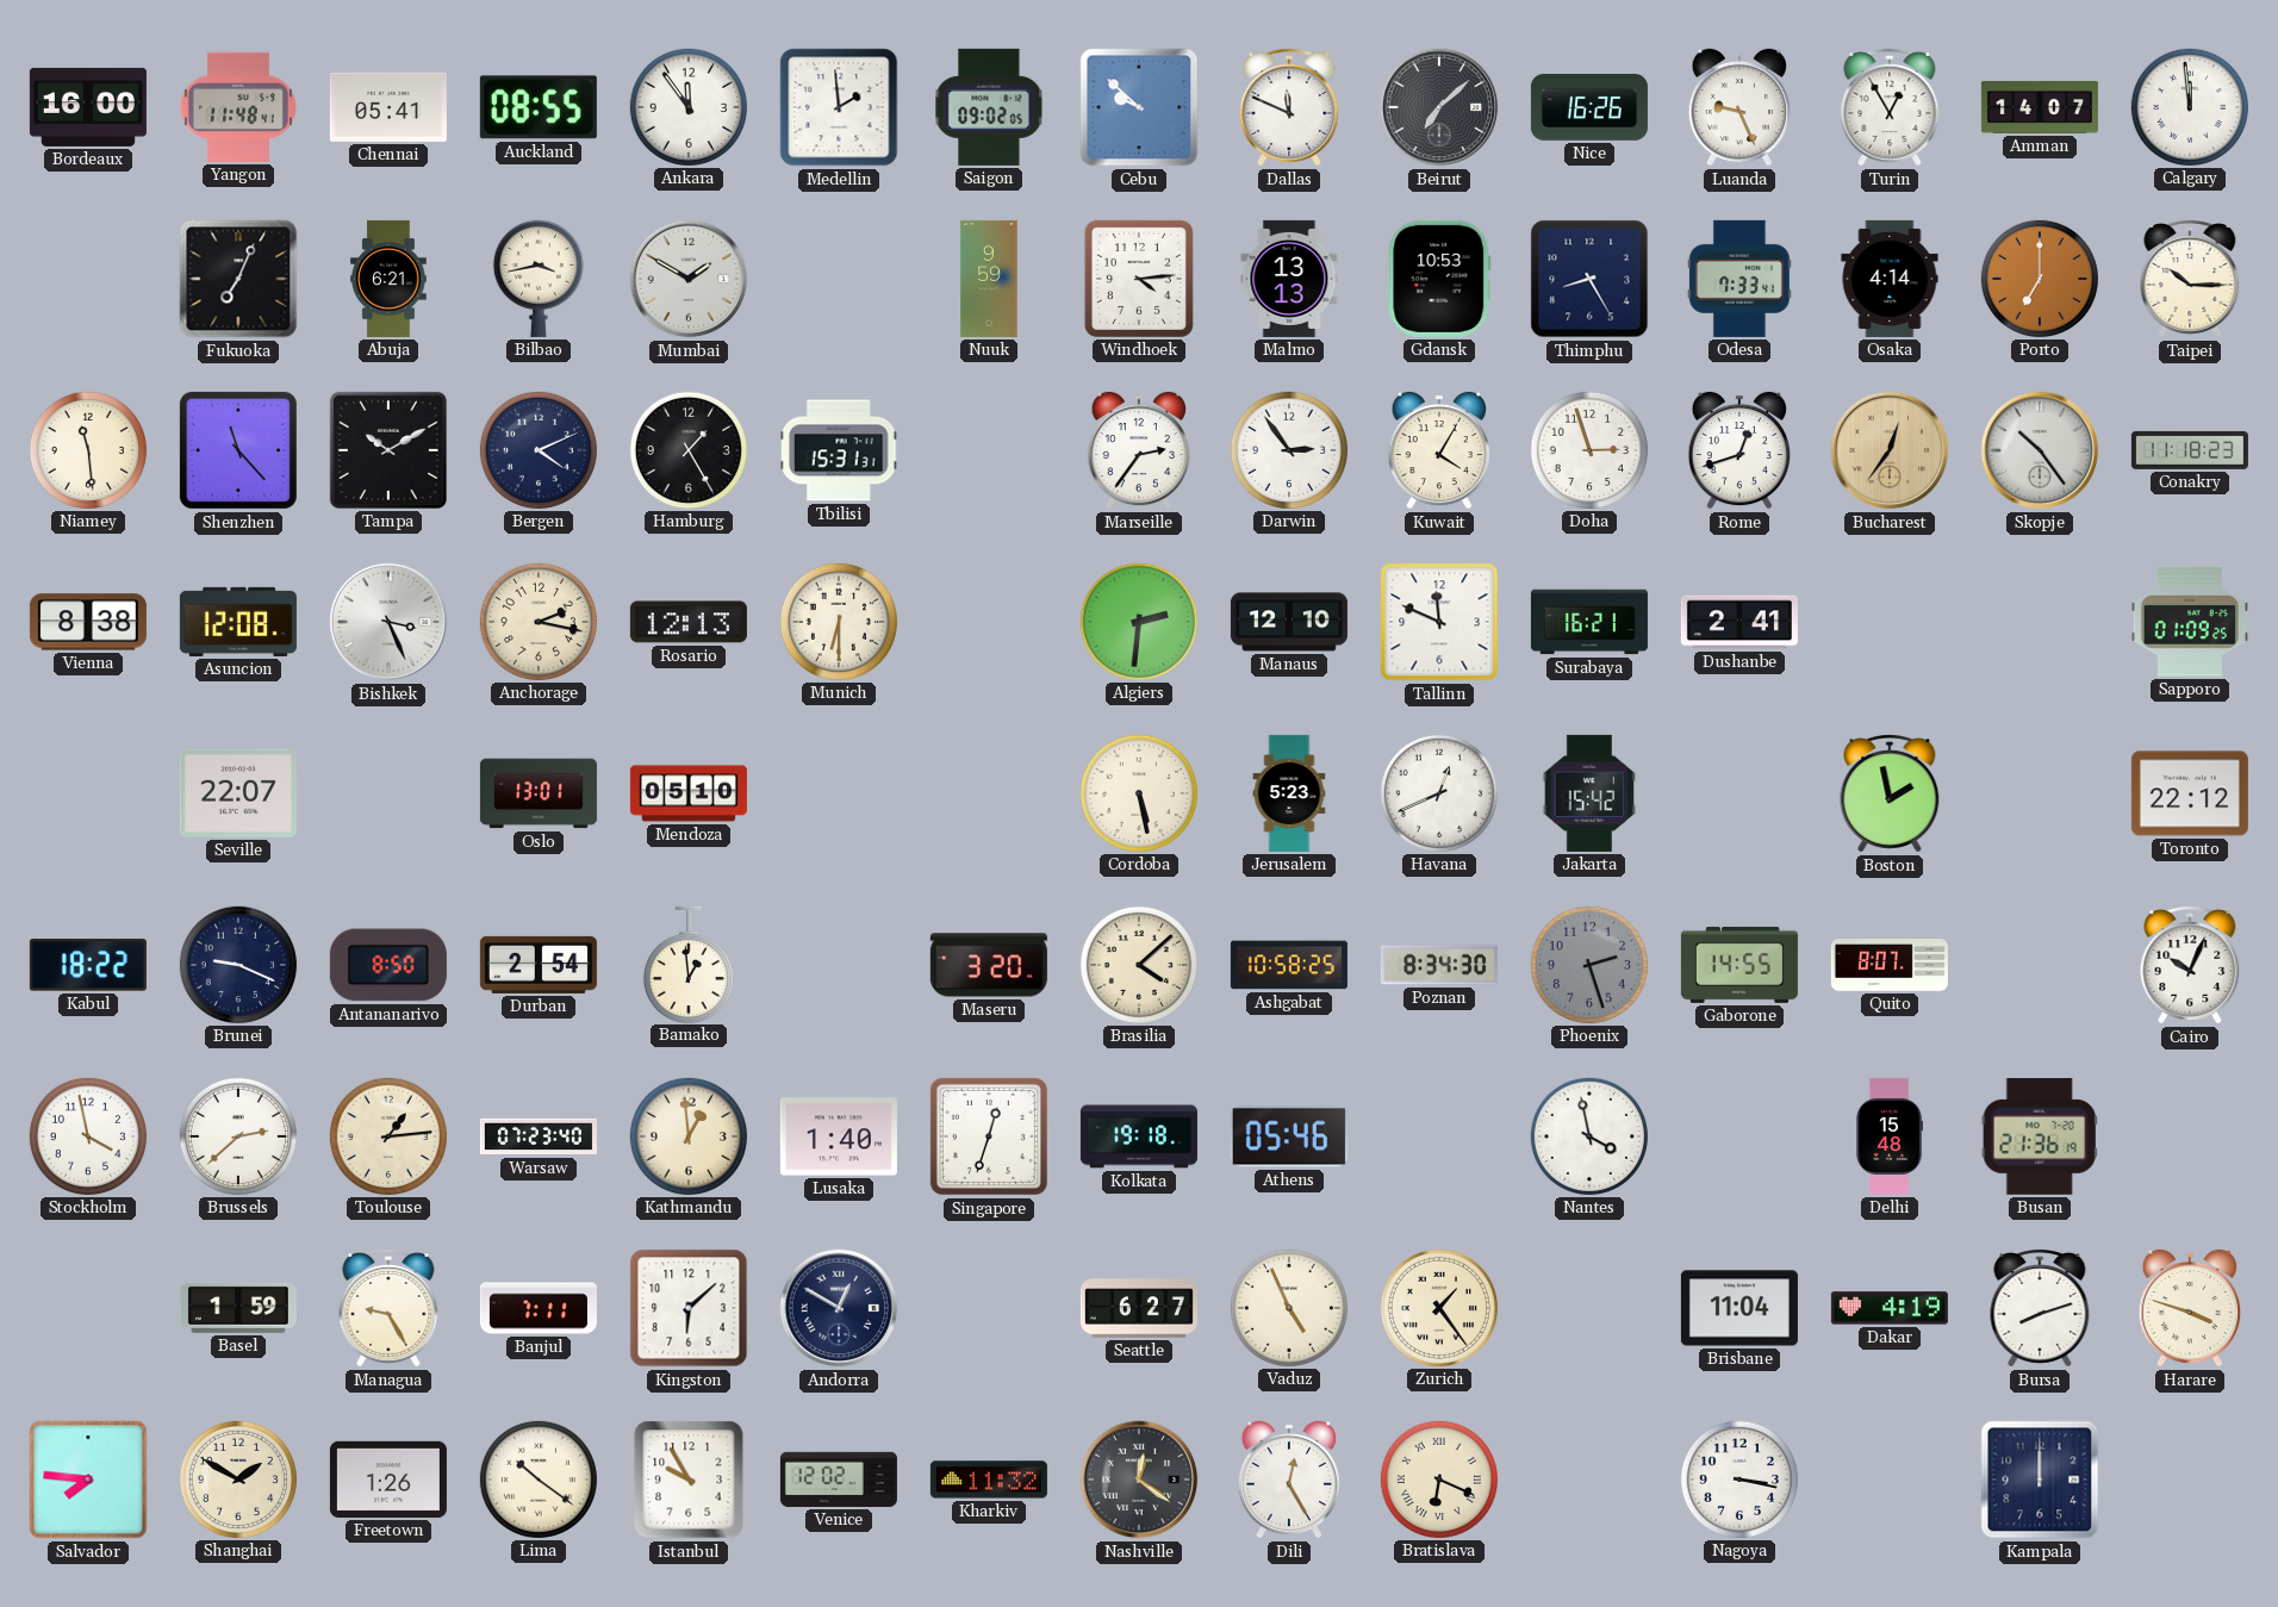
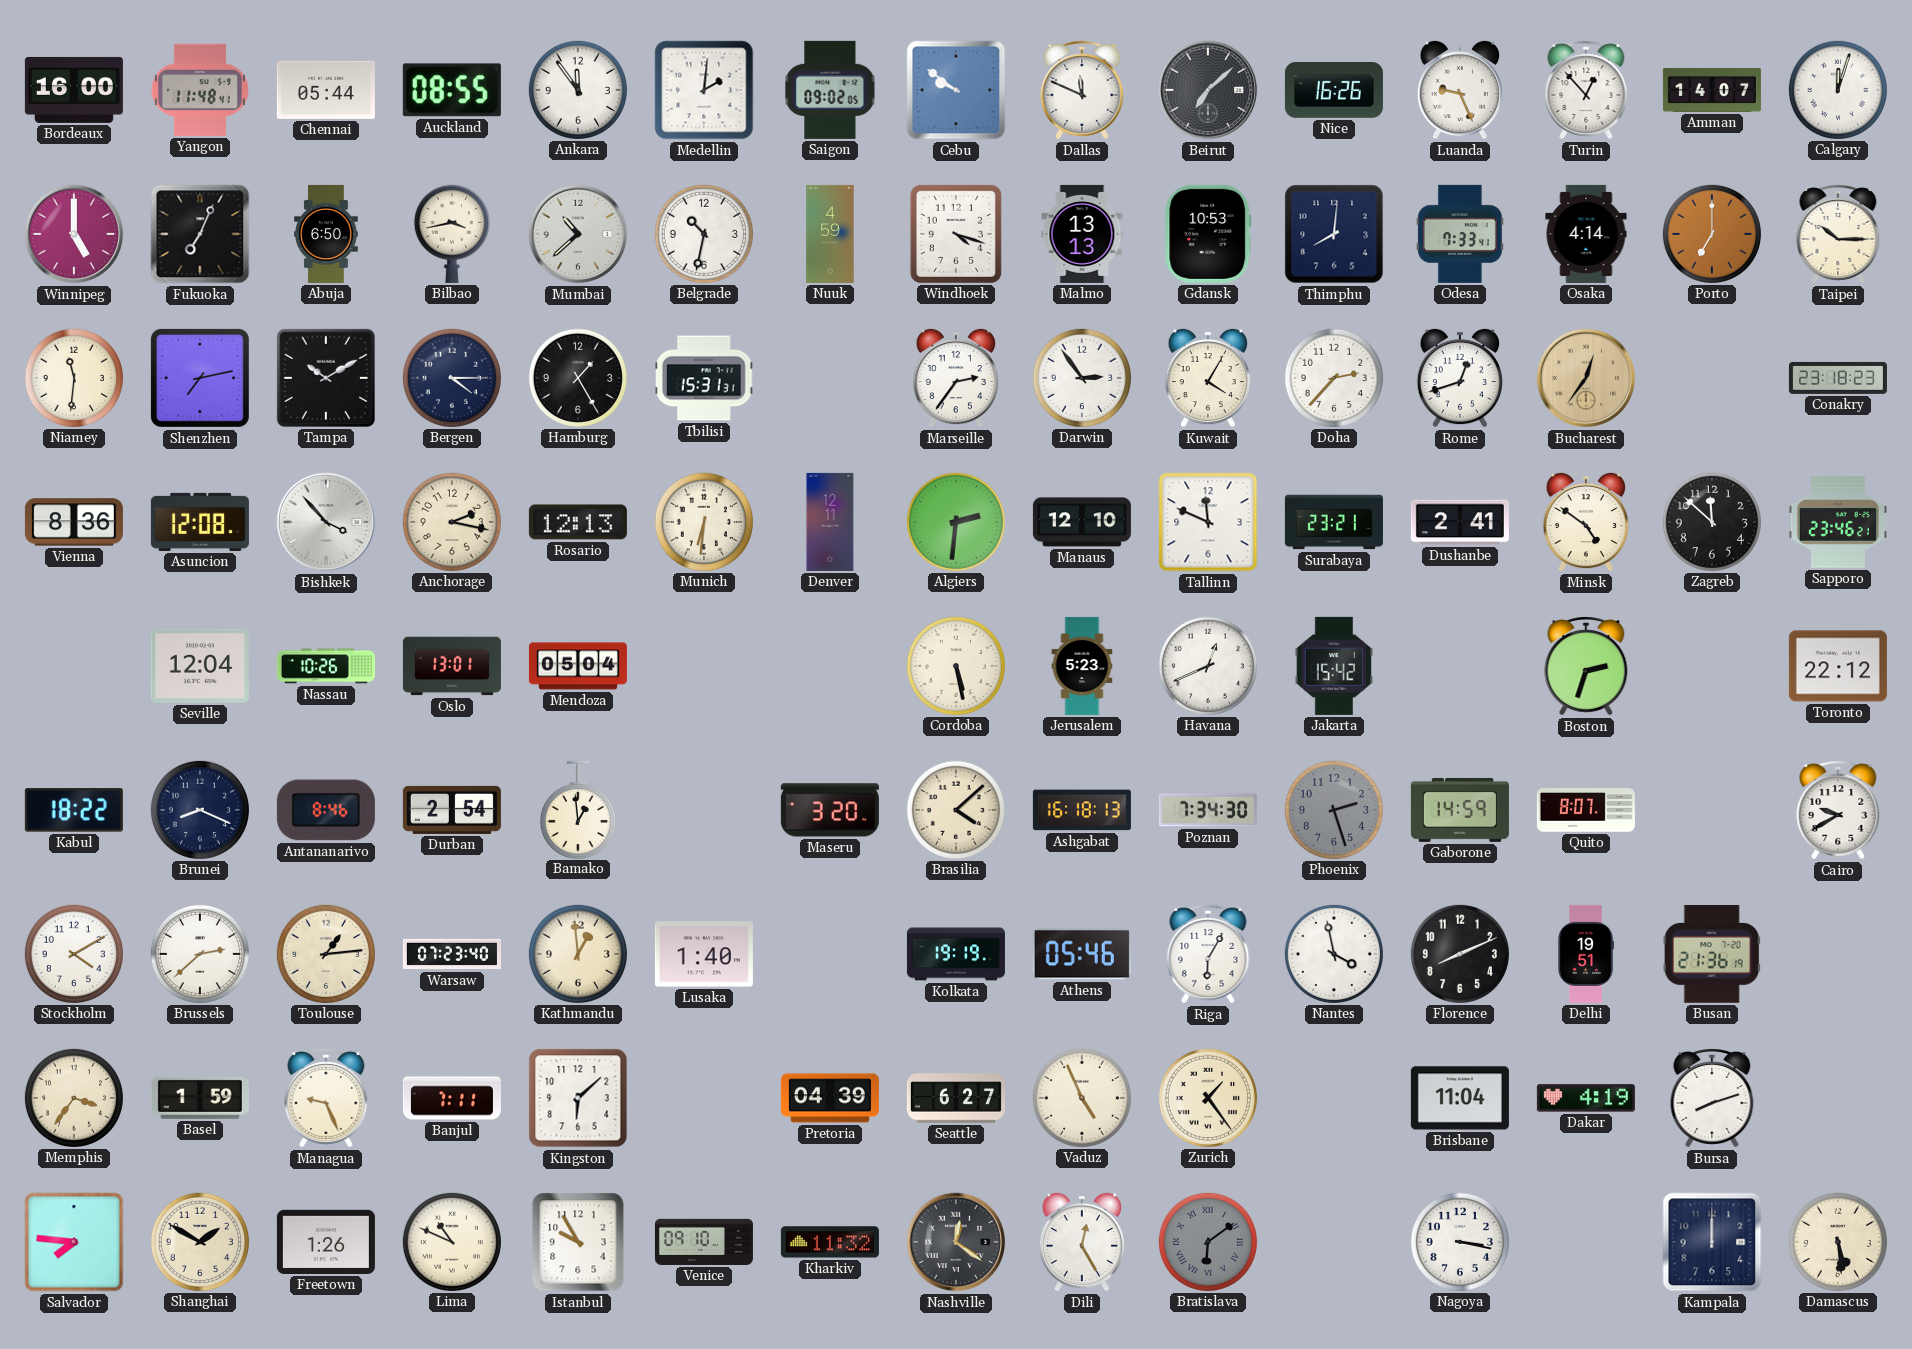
Chennai: 05:41 -> 05:44
Medellin: 1:59 -> 2:01
Cebu: 9:52 -> 9:51
Turin: 12:55 -> 12:53
Calgary: 11:59 -> 12:03
Winnipeg: none -> 5:00
Abuja: 6:21 -> 6:50
Mumbai: 1:50 -> 10:38
Belgrade: none -> 10:32
Nuuk: 9:59 -> 4:59
Windhoek: 4:14 -> 4:18
Thimphu: 8:25 -> 8:01
Niamey: 11:29 -> 11:31
Shenzhen: 11:23 -> 7:13
Bergen: 4:11 -> 4:15
Doha: 2:57 -> 2:37
Skopje: 10:24 -> none
Conakry: 11:18 -> 23:18
Vienna: 8:38 -> 8:36
Bishkek: 3:26 -> 3:53
Munich: 6:30 -> 6:31
Denver: none -> 12:11
Surabaya: 16:21 -> 23:21
Minsk: none -> 4:51
Zagreb: none -> 11:52
Sapporo: 01:09 -> 23:46
Seville: 22:07 -> 12:04
Nassau: none -> 10:26
Mendoza: 05:10 -> 05:04
Boston: 1:58 -> 2:33
Brunei: 9:19 -> 8:19
Antananarivo: 8:50 -> 8:46
Ashgabat: 10:58 -> 16:18
Poznan: 8:34 -> 7:34
Gaborone: 14:55 -> 14:59
Cairo: 10:04 -> 9:40
Stockholm: 3:58 -> 4:10
Singapore: 12:33 -> none
Kolkata: 19:18 -> 19:19
Riga: none -> 6:05
Florence: none -> 8:11
Delhi: 15:48 -> 19:51
Memphis: none -> 3:36
Managua: 9:25 -> 9:26
Andorra: 12:50 -> none
Pretoria: none -> 04:39
Harare: 3:48 -> none
Lima: 10:21 -> 10:49
Venice: 12:02 -> 09:10
Bratislava: 6:19 -> 6:09
Bratislava dial: cream -> grey
Damascus: none -> 5:29
